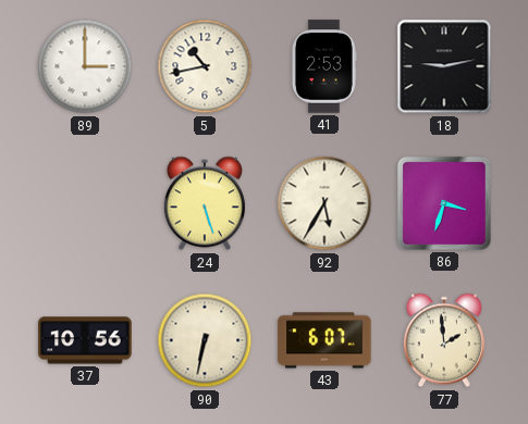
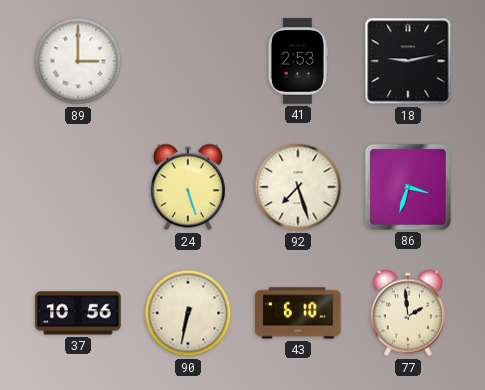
5: 10:43 -> none
92: 5:35 -> 7:27
43: 6:07 -> 6:10
